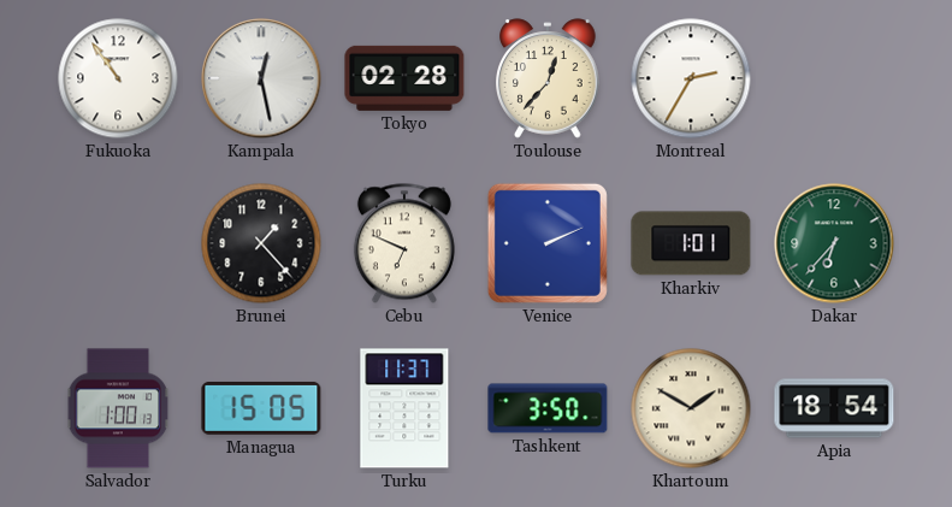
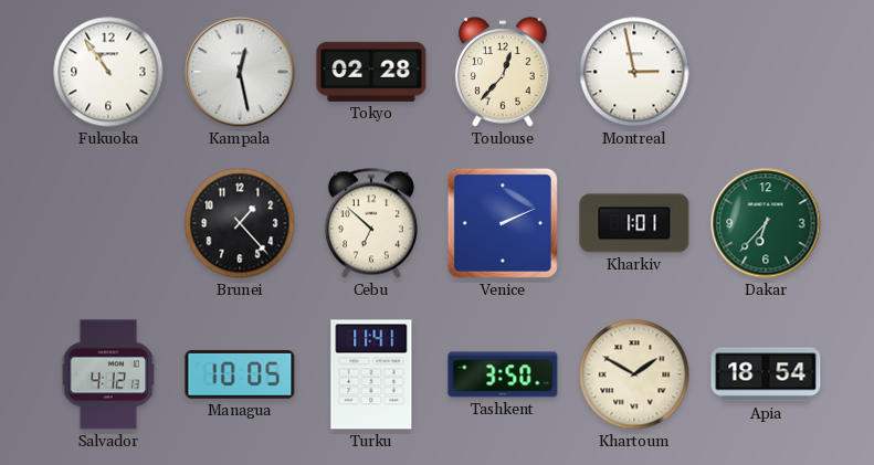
Montreal: 2:35 -> 2:58
Cebu: 6:49 -> 6:52
Salvador: 1:00 -> 4:12
Managua: 15:05 -> 10:05
Turku: 11:37 -> 11:41
